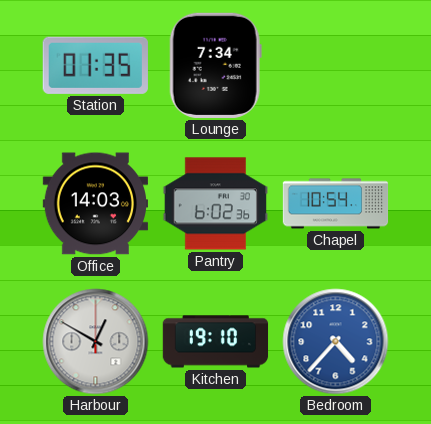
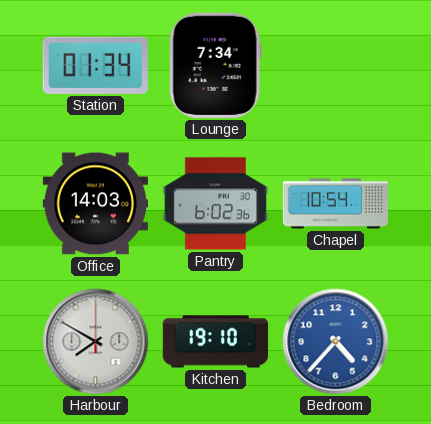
Station: 01:35 -> 01:34
Harbour: 12:50 -> 7:50
